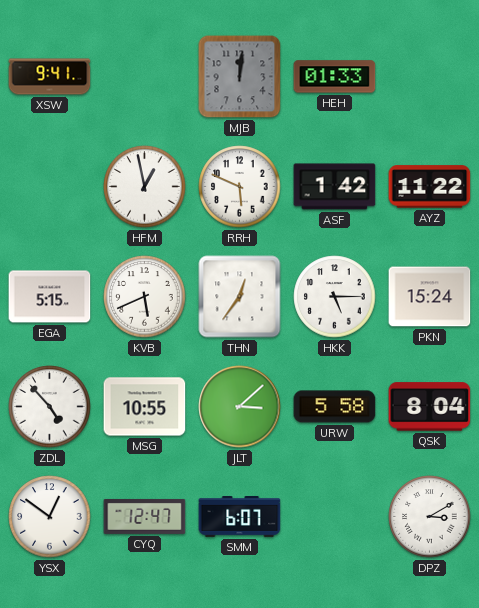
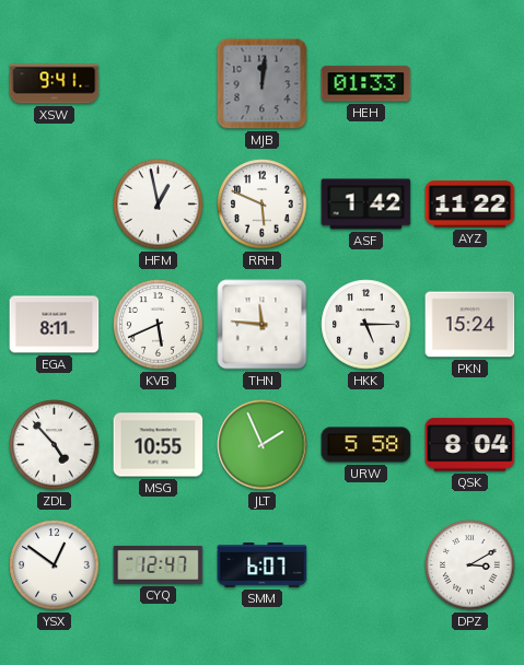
EGA: 5:15 -> 8:11
THN: 12:36 -> 11:46
JLT: 3:08 -> 1:56
